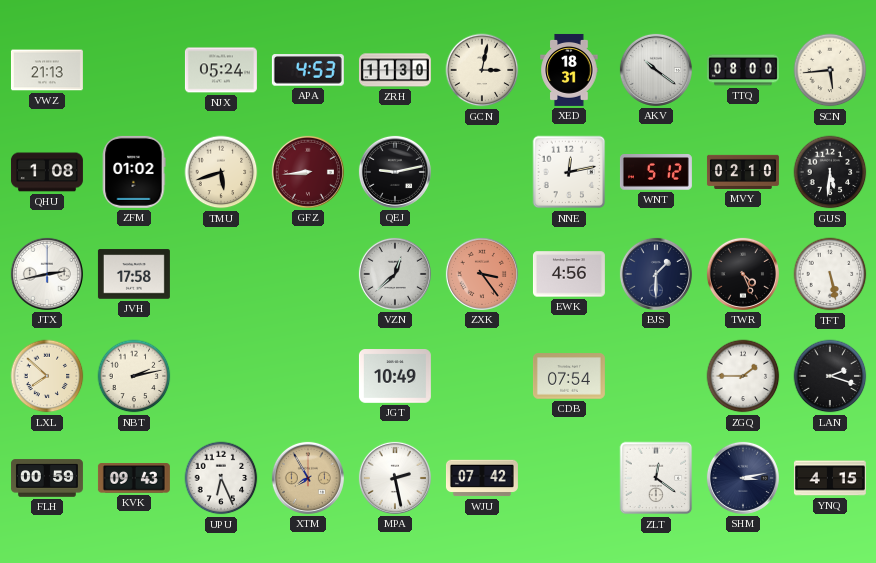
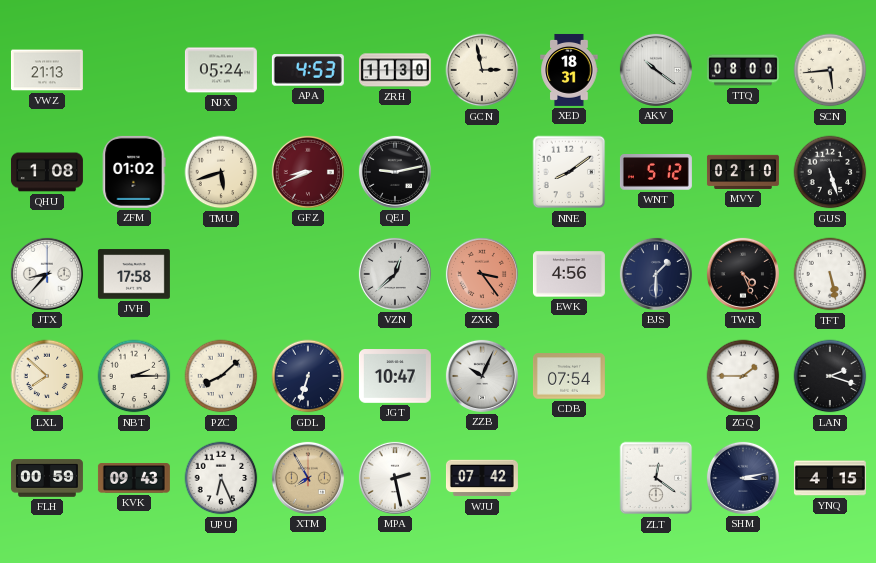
GCN: 3:02 -> 2:58
GFZ: 8:44 -> 8:41
NNE: 12:13 -> 8:09
GUS: 5:31 -> 5:27
JTX: 2:43 -> 8:37
NBT: 2:13 -> 2:15
PZC: none -> 8:08
GDL: none -> 6:33
JGT: 10:49 -> 10:47
ZZB: none -> 10:04
